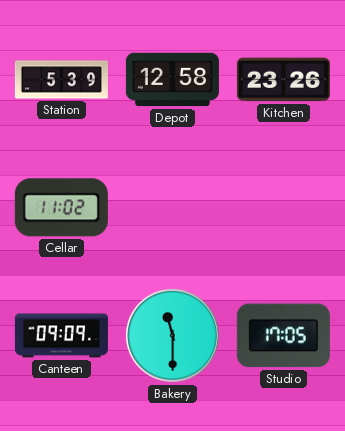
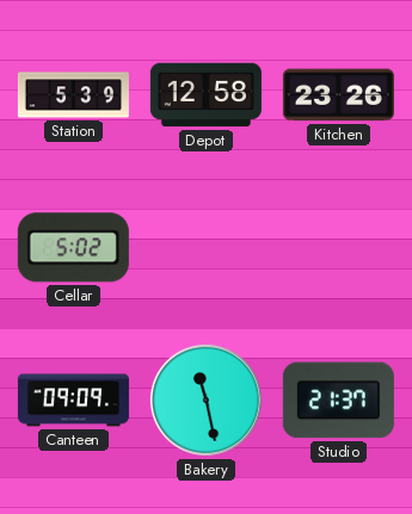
Cellar: 11:02 -> 5:02
Bakery: 11:30 -> 11:28
Studio: 17:05 -> 21:37
